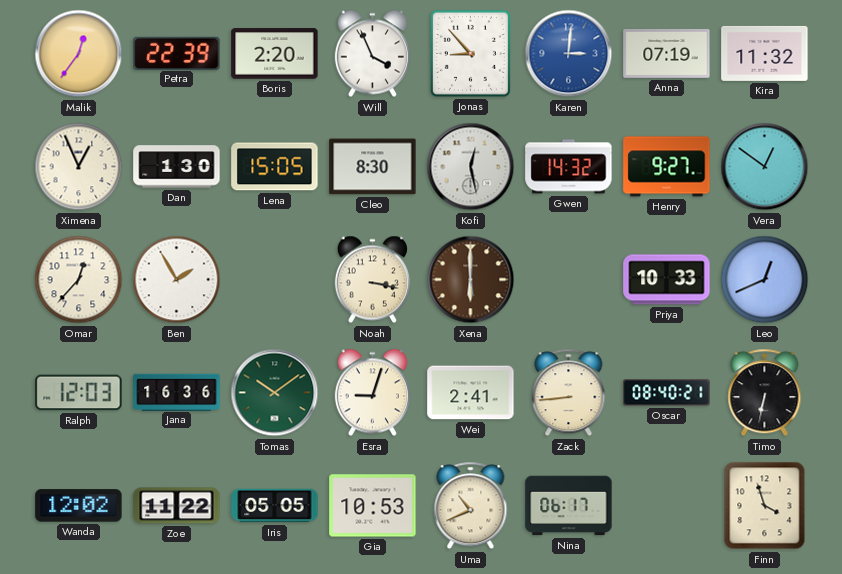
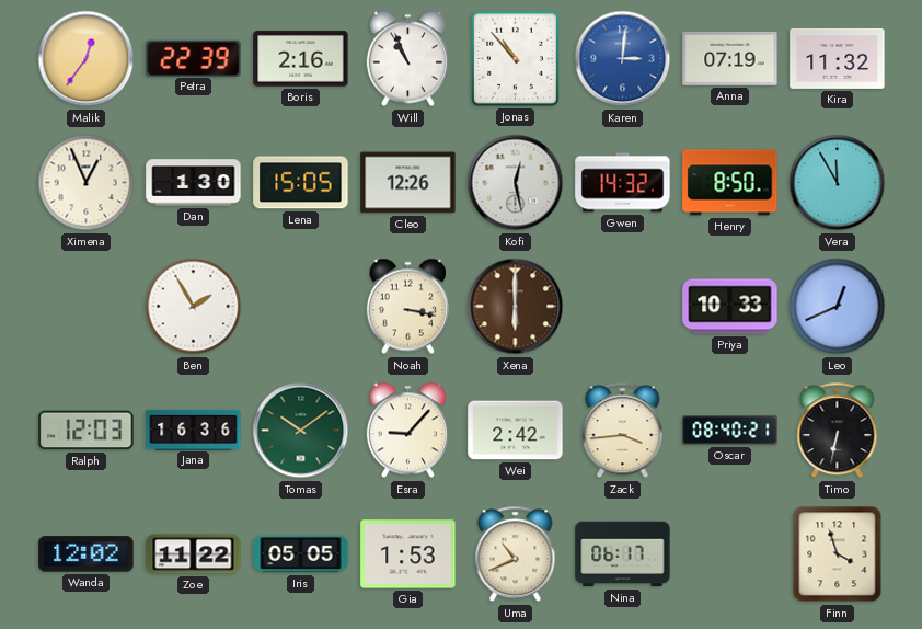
Boris: 2:20 -> 2:16
Will: 3:56 -> 10:56
Jonas: 8:53 -> 10:53
Cleo: 8:30 -> 12:26
Henry: 9:27 -> 8:50
Vera: 12:51 -> 11:55
Omar: 12:37 -> none
Esra: 9:03 -> 9:07
Wei: 2:41 -> 2:42
Zack: 8:44 -> 3:44
Gia: 10:53 -> 1:53
